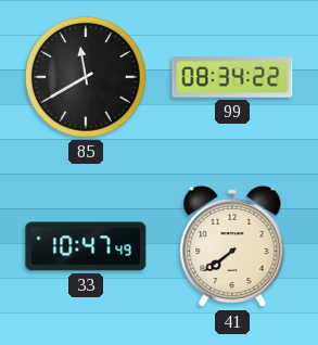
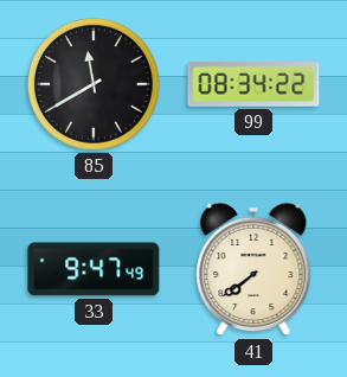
33: 10:47 -> 9:47
